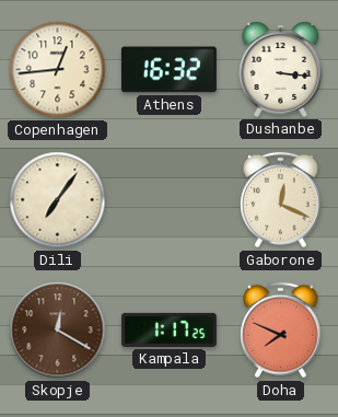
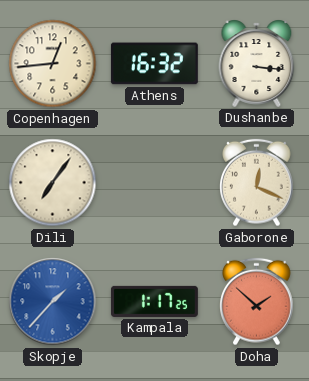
Skopje: 12:20 -> 1:37
Skopje dial: brown -> blue
Doha: 7:49 -> 1:52
